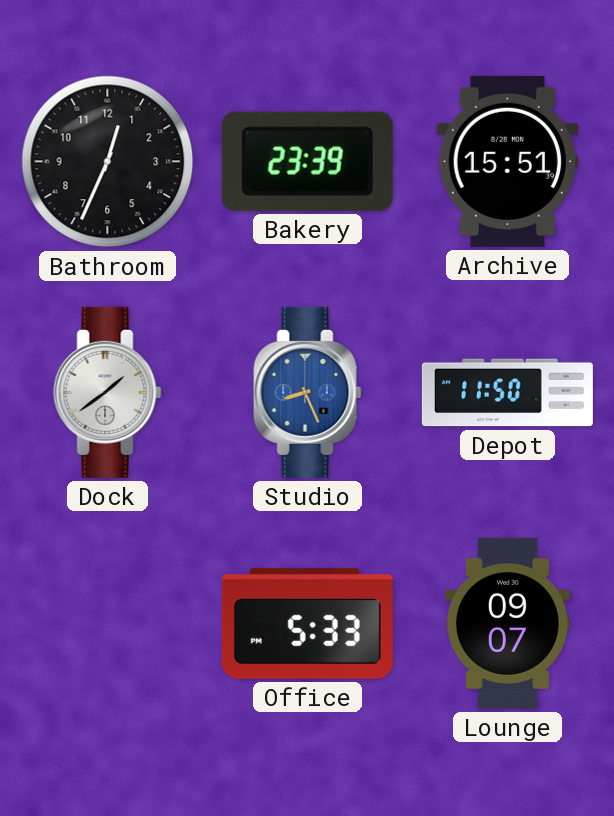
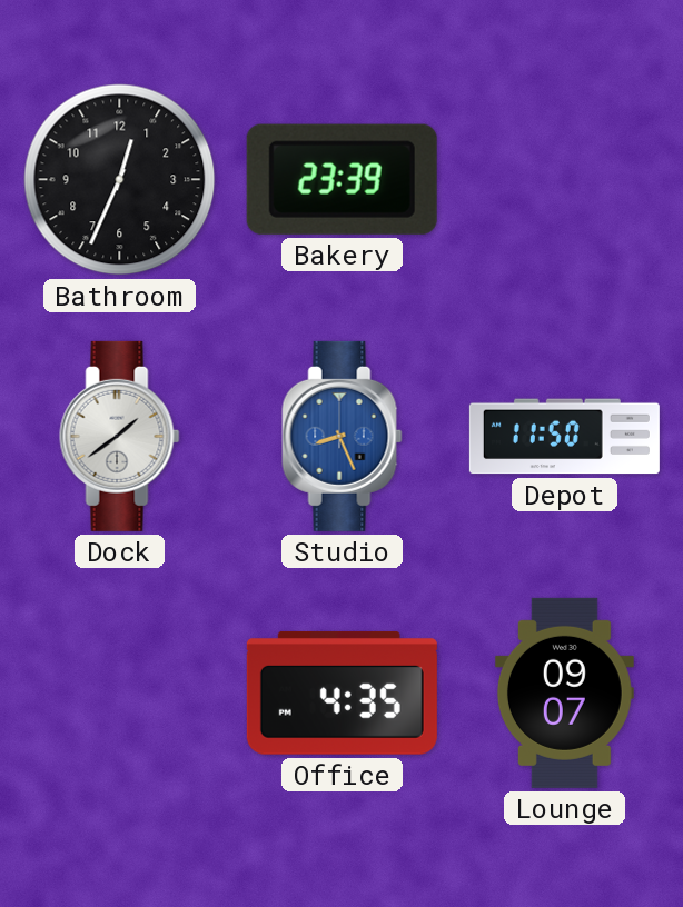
Archive: 15:51 -> none
Office: 5:33 -> 4:35
